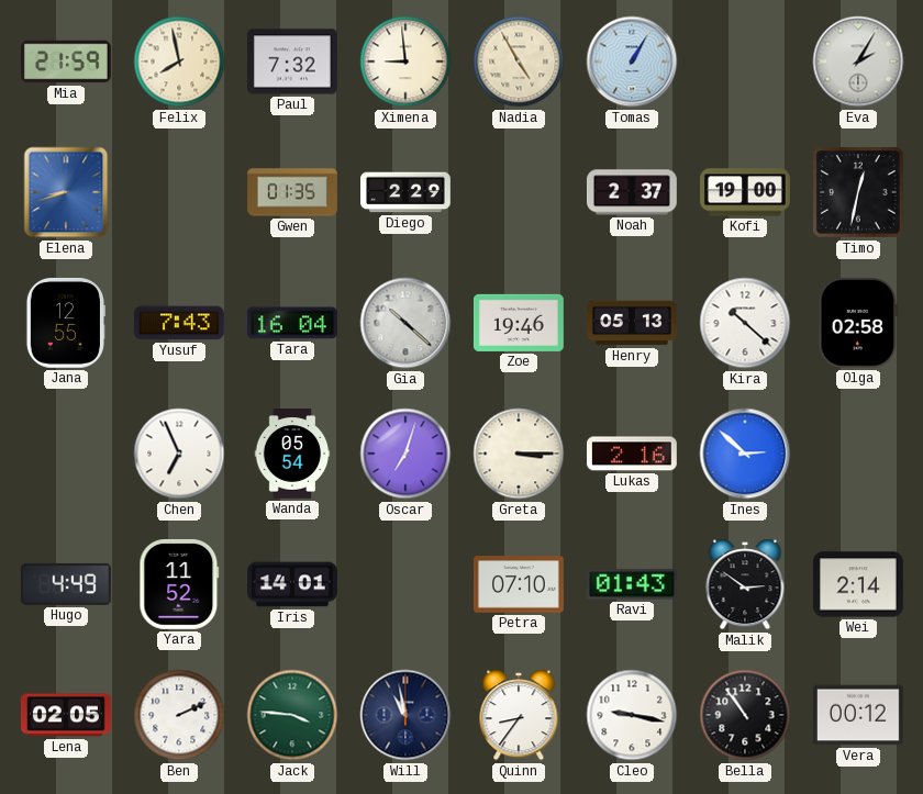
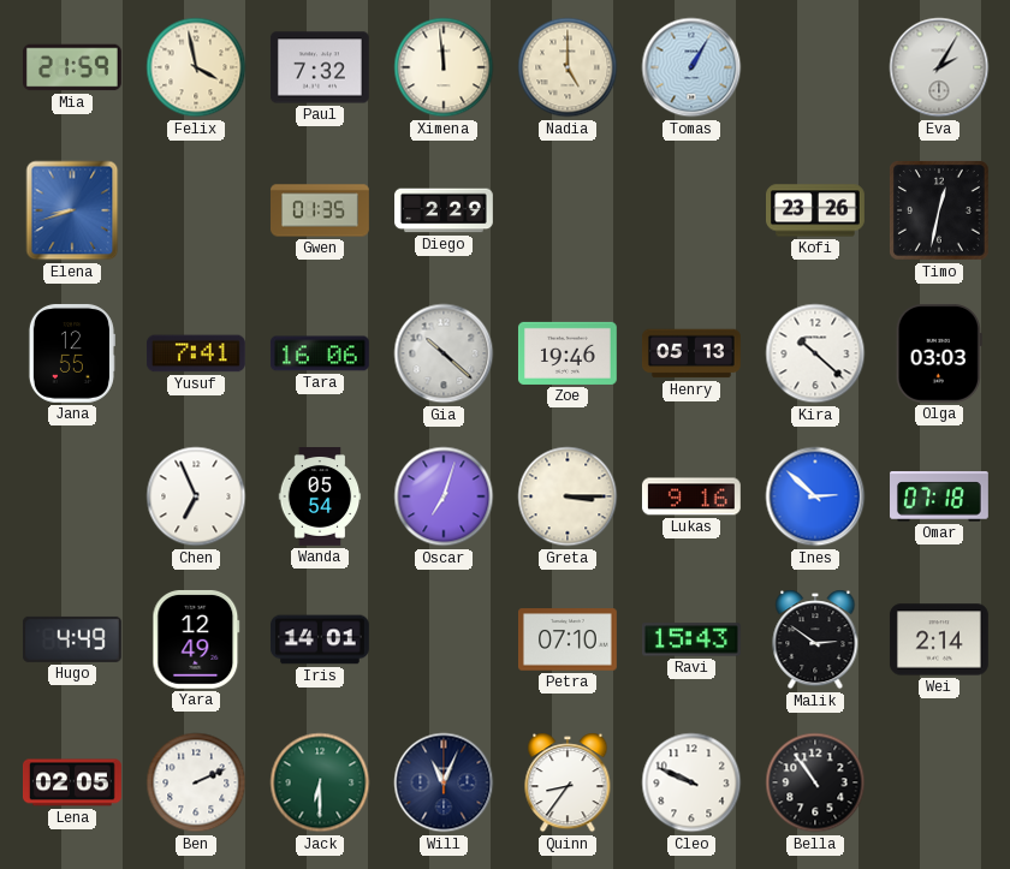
Felix: 7:58 -> 3:58
Ximena: 8:59 -> 11:59
Nadia: 4:55 -> 5:00
Noah: 2:37 -> none
Kofi: 19:00 -> 23:26
Yusuf: 7:43 -> 7:41
Tara: 16:04 -> 16:06
Olga: 02:58 -> 03:03
Lukas: 2:16 -> 9:16
Omar: none -> 07:18
Yara: 11:52 -> 12:49
Ravi: 01:43 -> 15:43
Jack: 3:46 -> 6:30
Will: 10:58 -> 11:04
Cleo: 9:17 -> 9:49
Vera: 00:12 -> none
